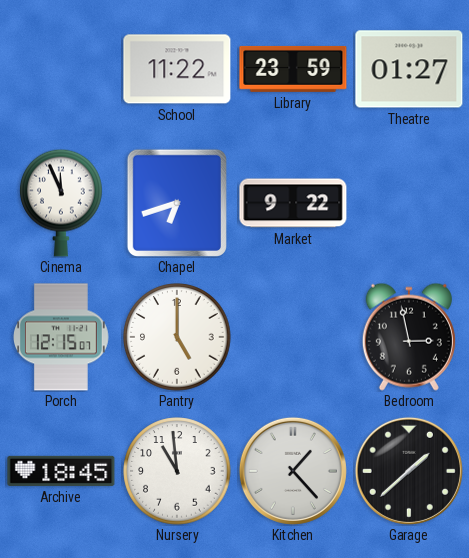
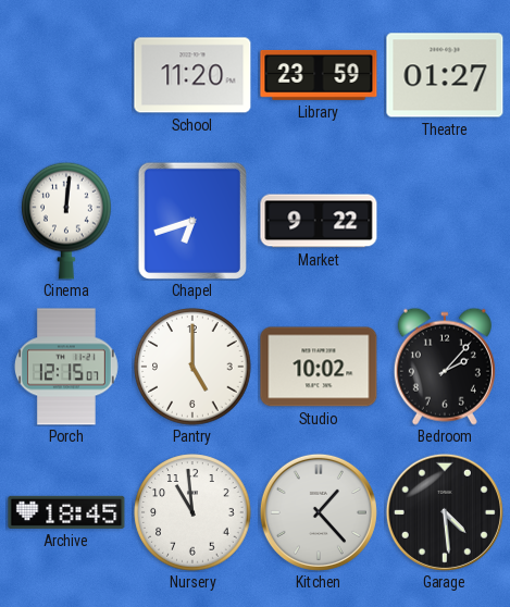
School: 11:22 -> 11:20
Cinema: 11:56 -> 12:01
Studio: none -> 10:02
Bedroom: 2:58 -> 2:07
Garage: 1:38 -> 4:29
